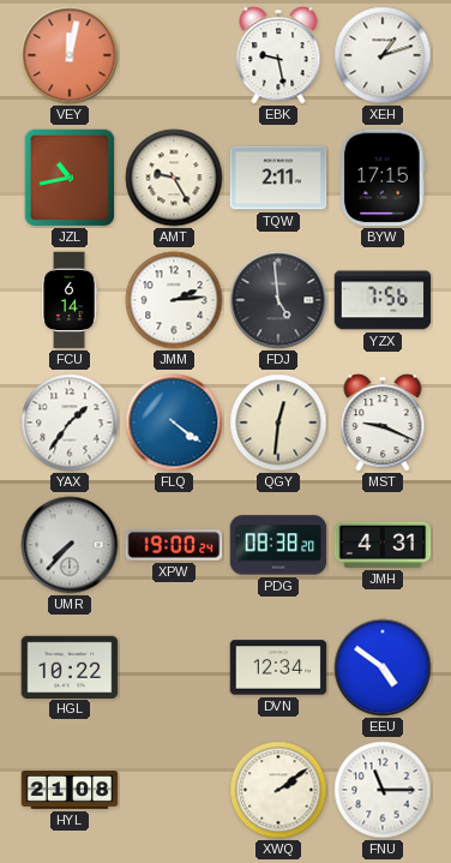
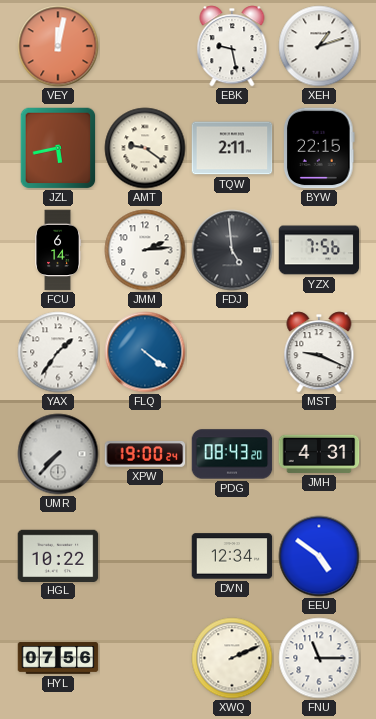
JZL: 10:43 -> 5:43
AMT: 9:25 -> 9:21
BYW: 17:15 -> 22:15
QGY: 12:31 -> none
PDG: 08:38 -> 08:43
HYL: 21:08 -> 07:56
XWQ: 2:09 -> 2:11
